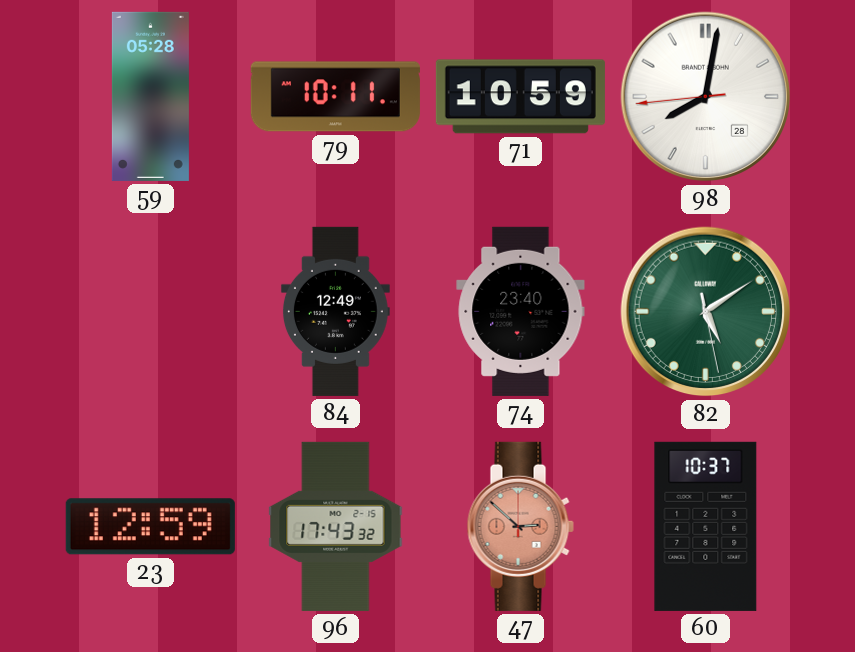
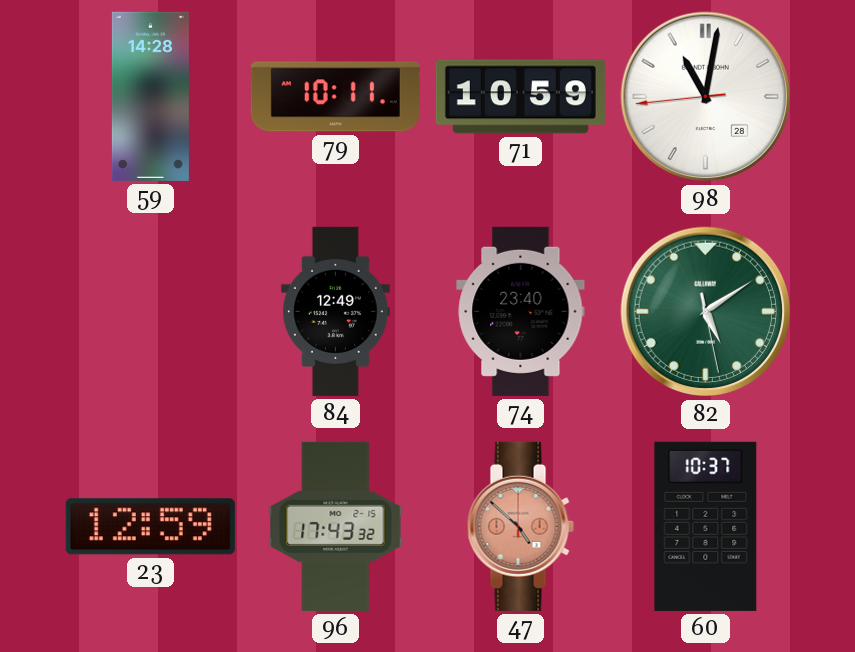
59: 05:28 -> 14:28
98: 8:01 -> 11:01
47: 2:52 -> 4:52
